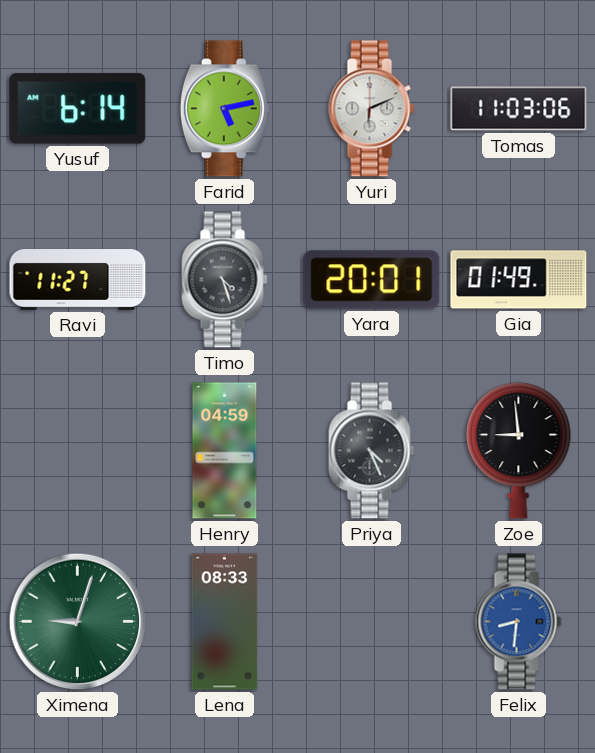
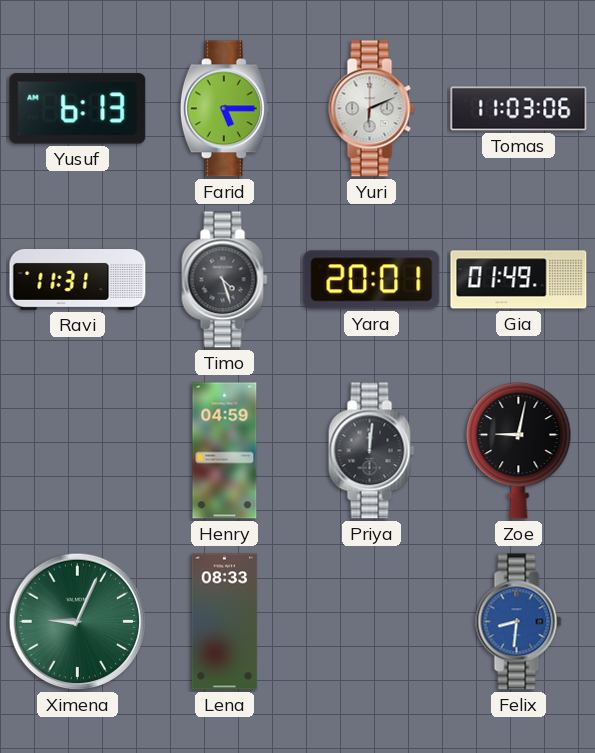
Yusuf: 6:14 -> 6:13
Farid: 5:13 -> 5:15
Ravi: 11:27 -> 11:31
Priya: 4:26 -> 12:01
Zoe: 8:59 -> 9:02
Ximena: 9:03 -> 9:04
